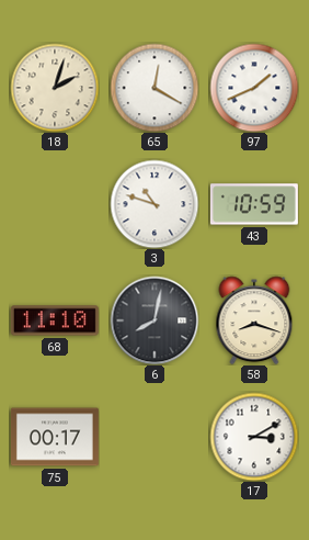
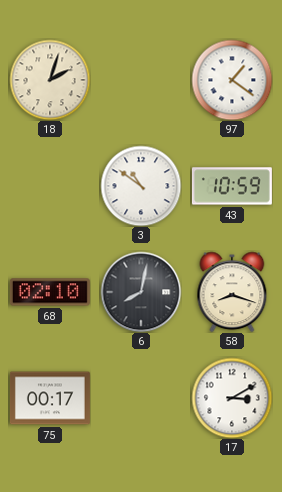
65: 12:20 -> none
97: 1:41 -> 1:21
3: 10:48 -> 10:51
68: 11:10 -> 02:10
